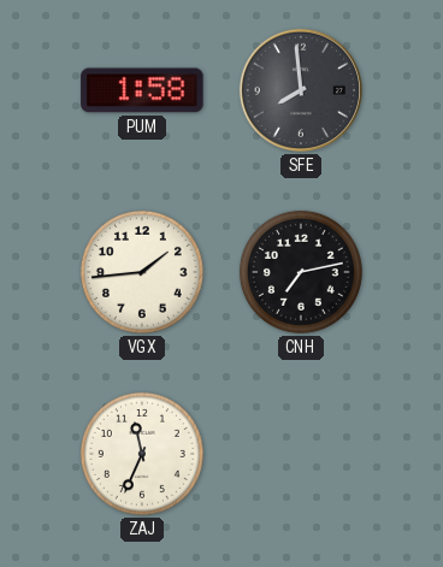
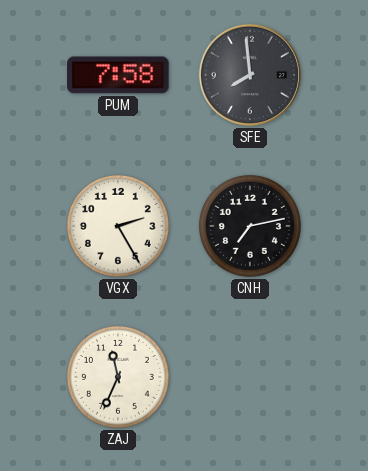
PUM: 1:58 -> 7:58
VGX: 1:44 -> 2:25
